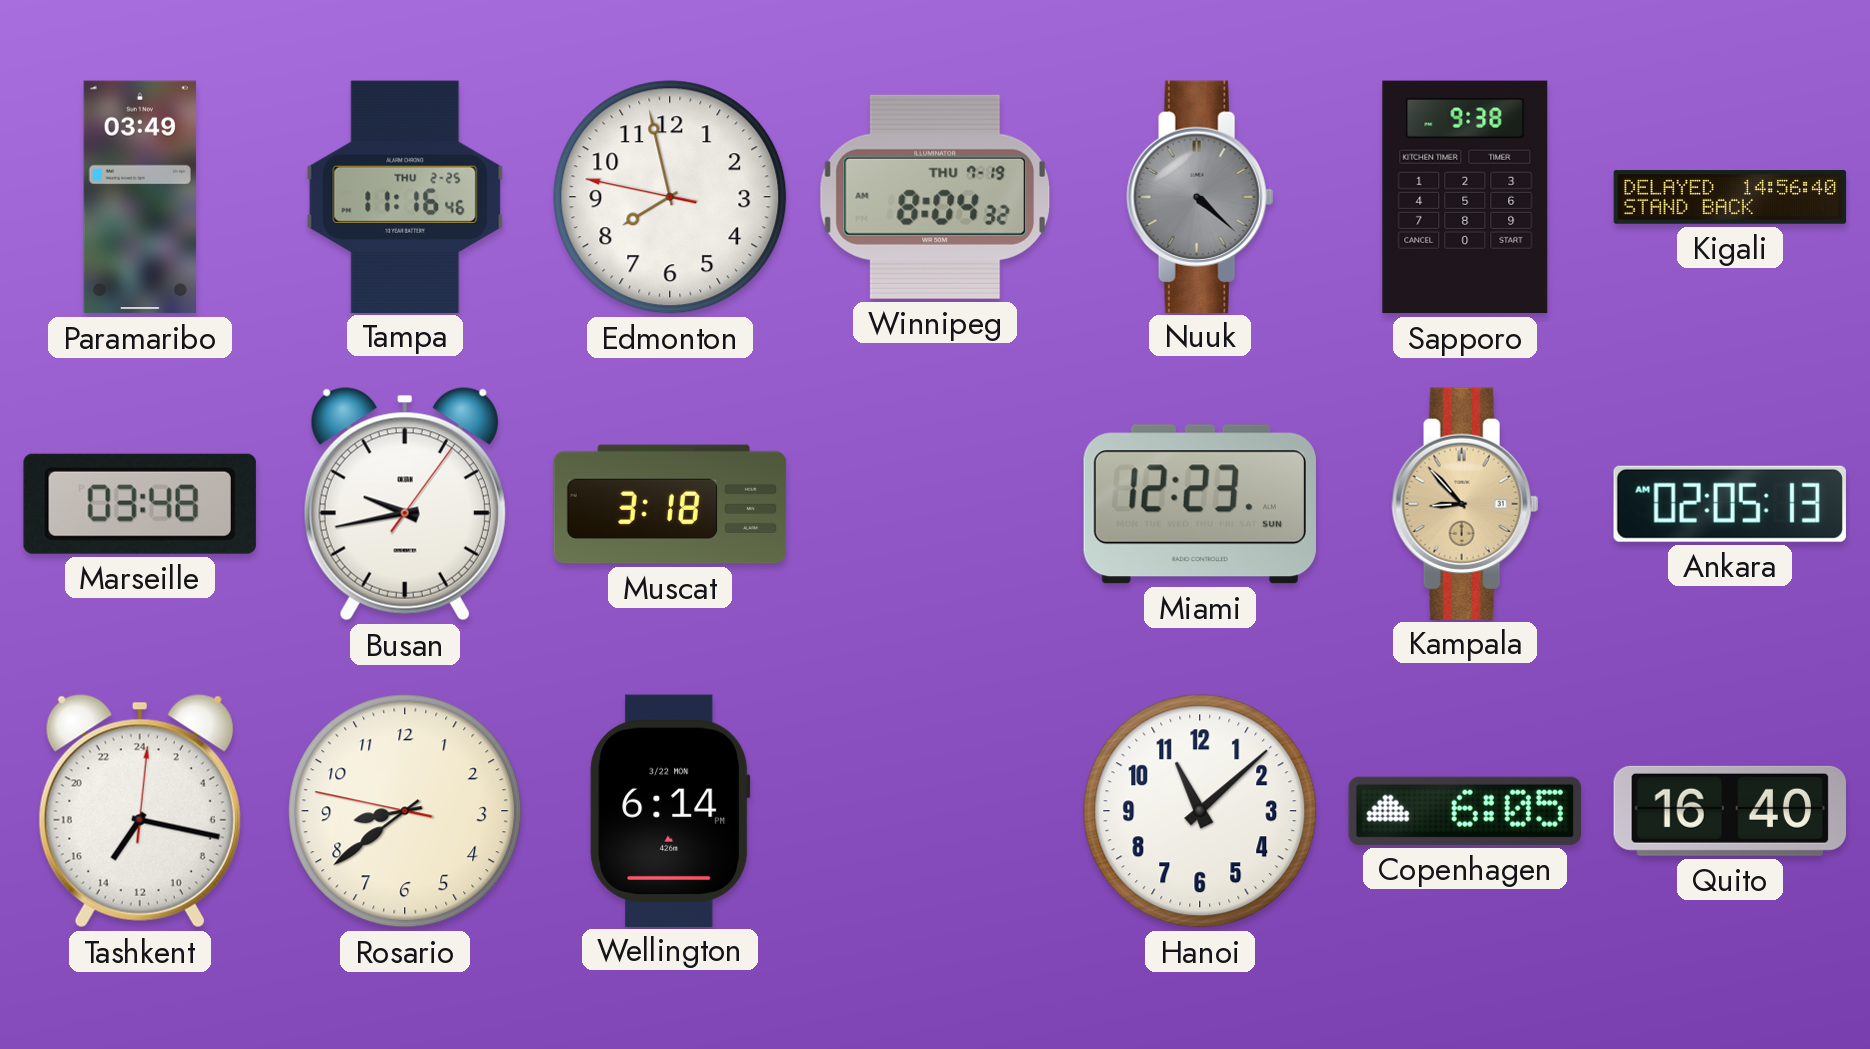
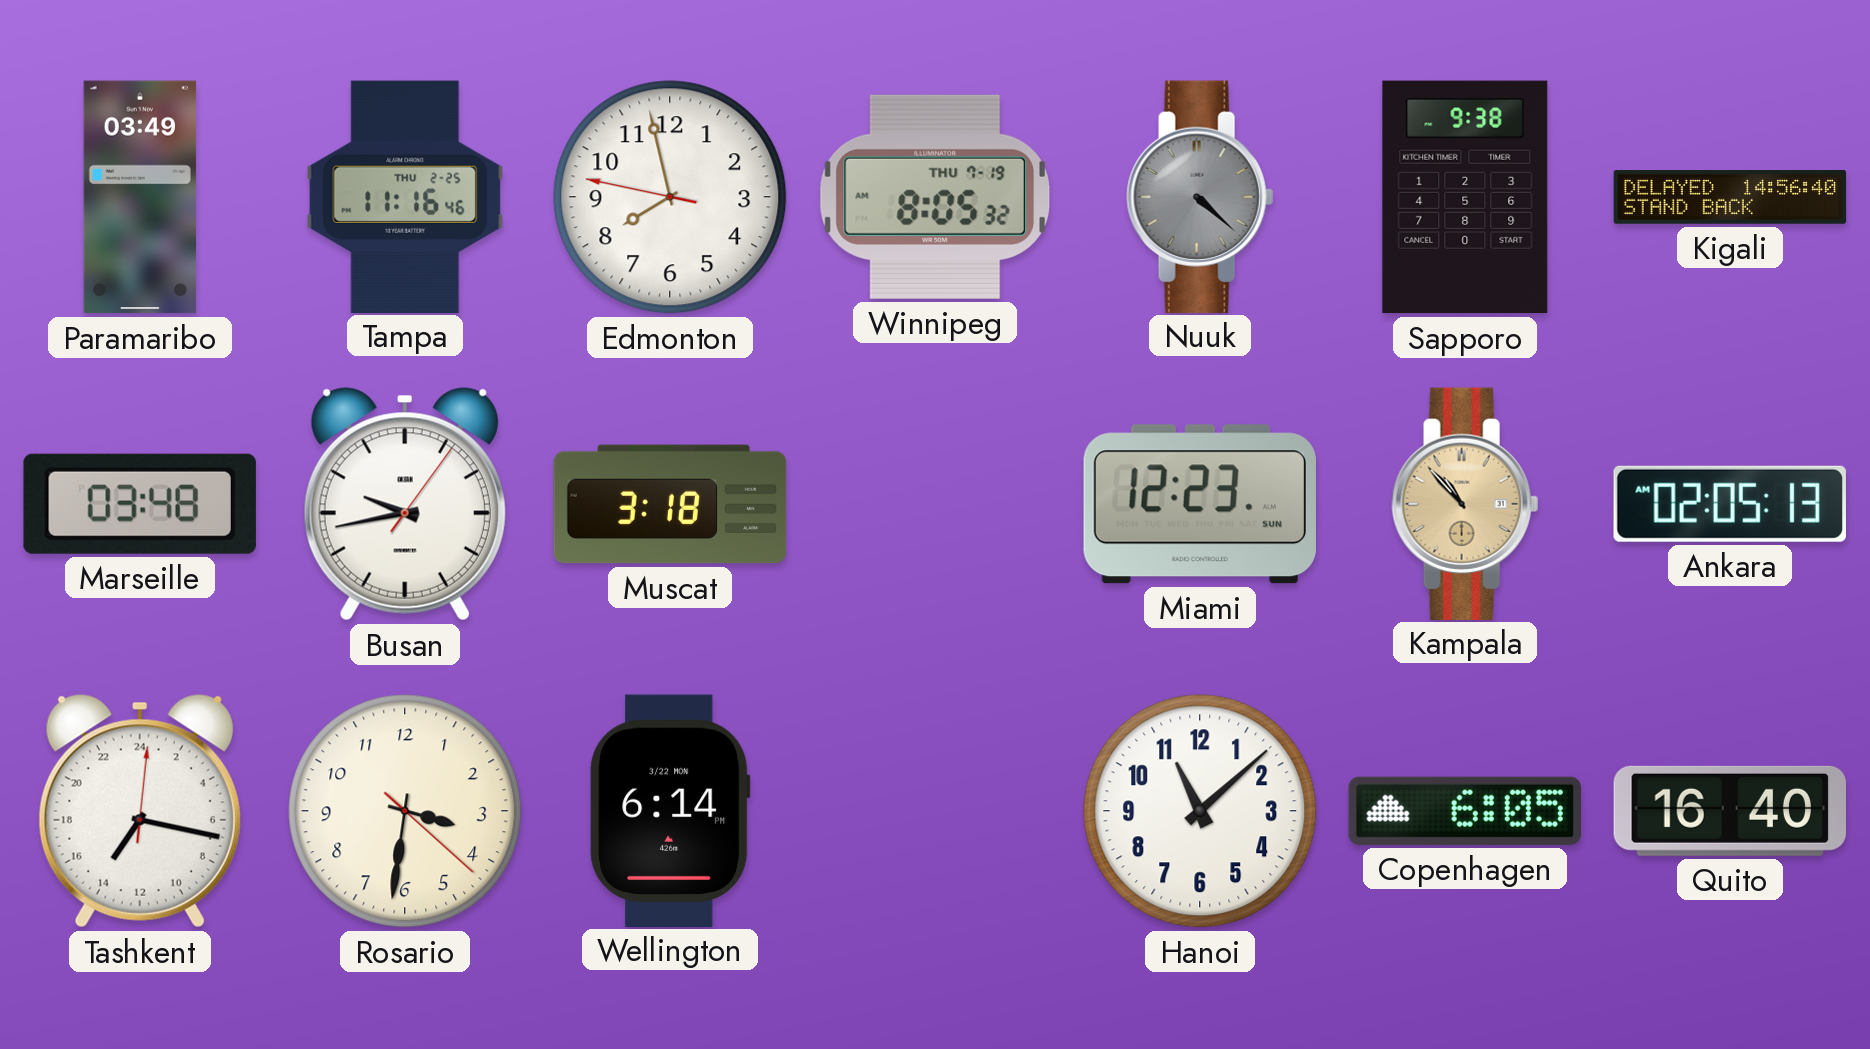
Winnipeg: 8:04 -> 8:05
Kampala: 8:53 -> 10:53
Rosario: 8:38 -> 3:31
